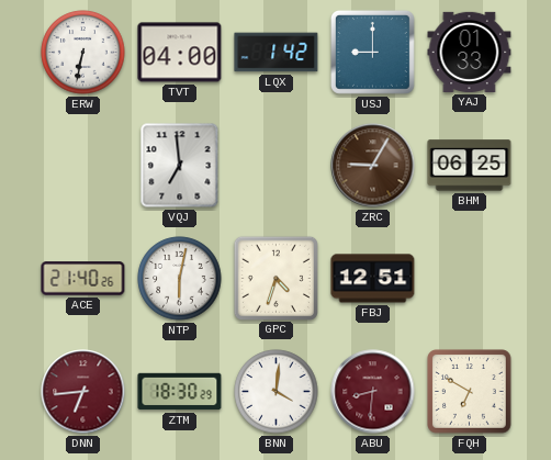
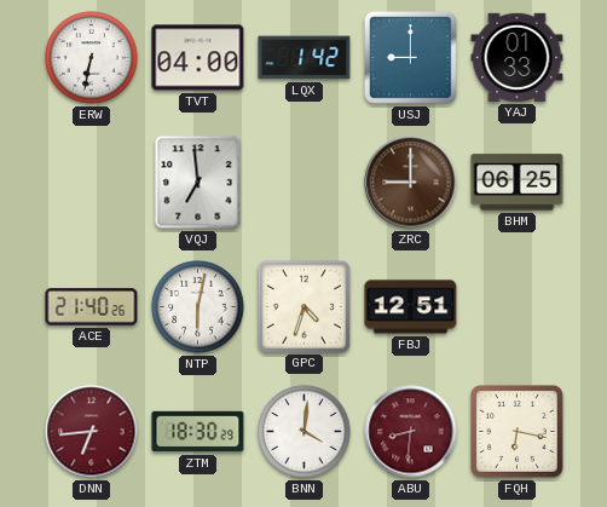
ZRC: 9:05 -> 9:00
FQH: 6:50 -> 6:17
